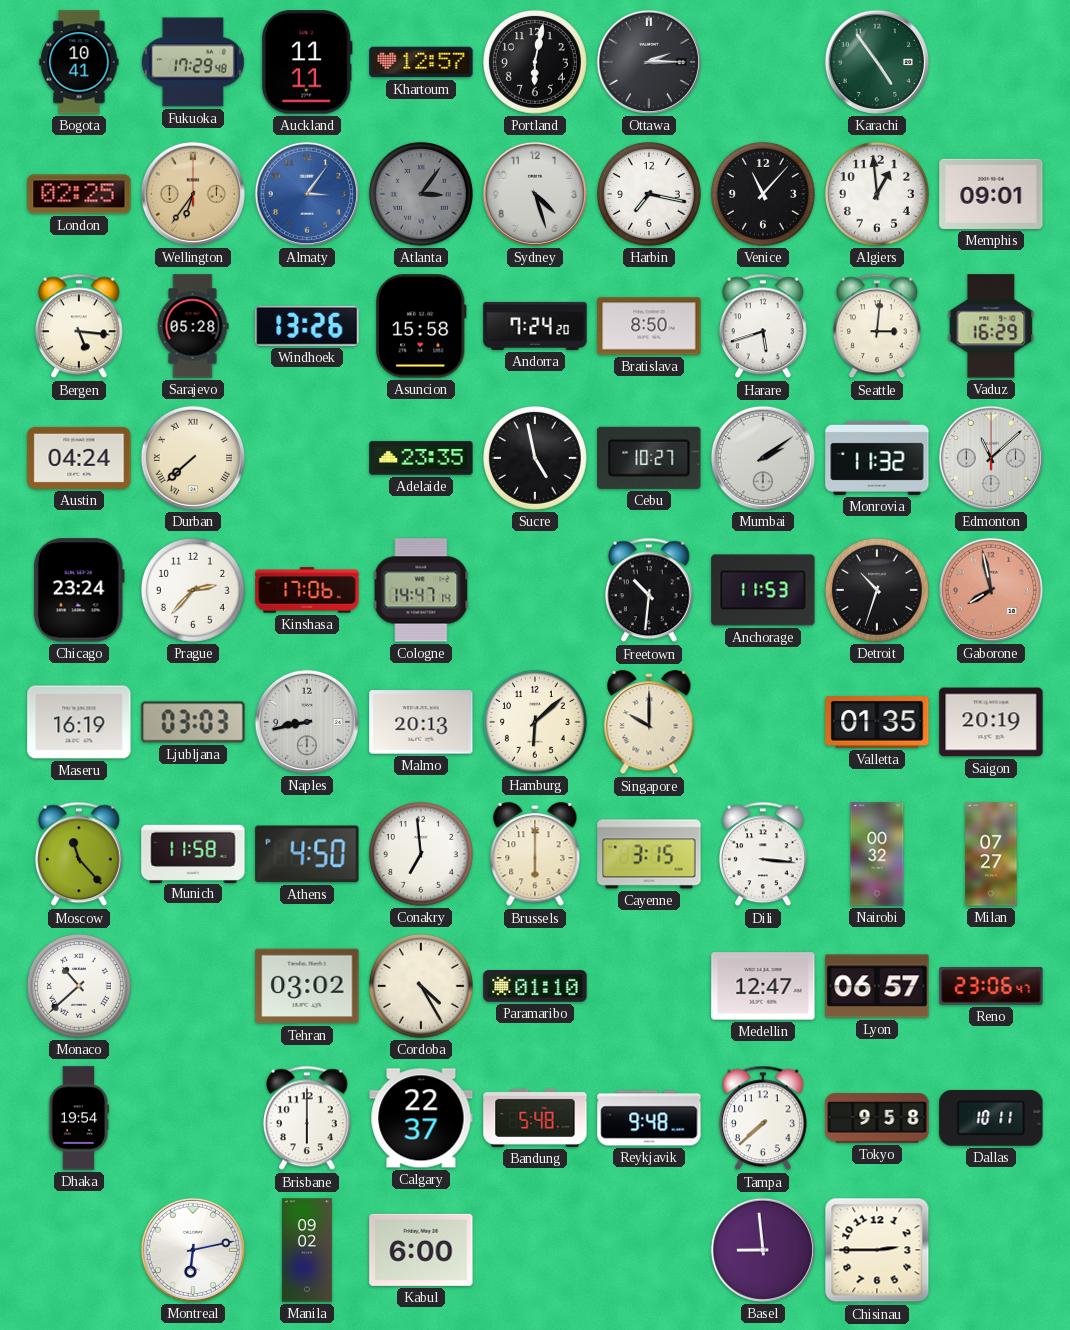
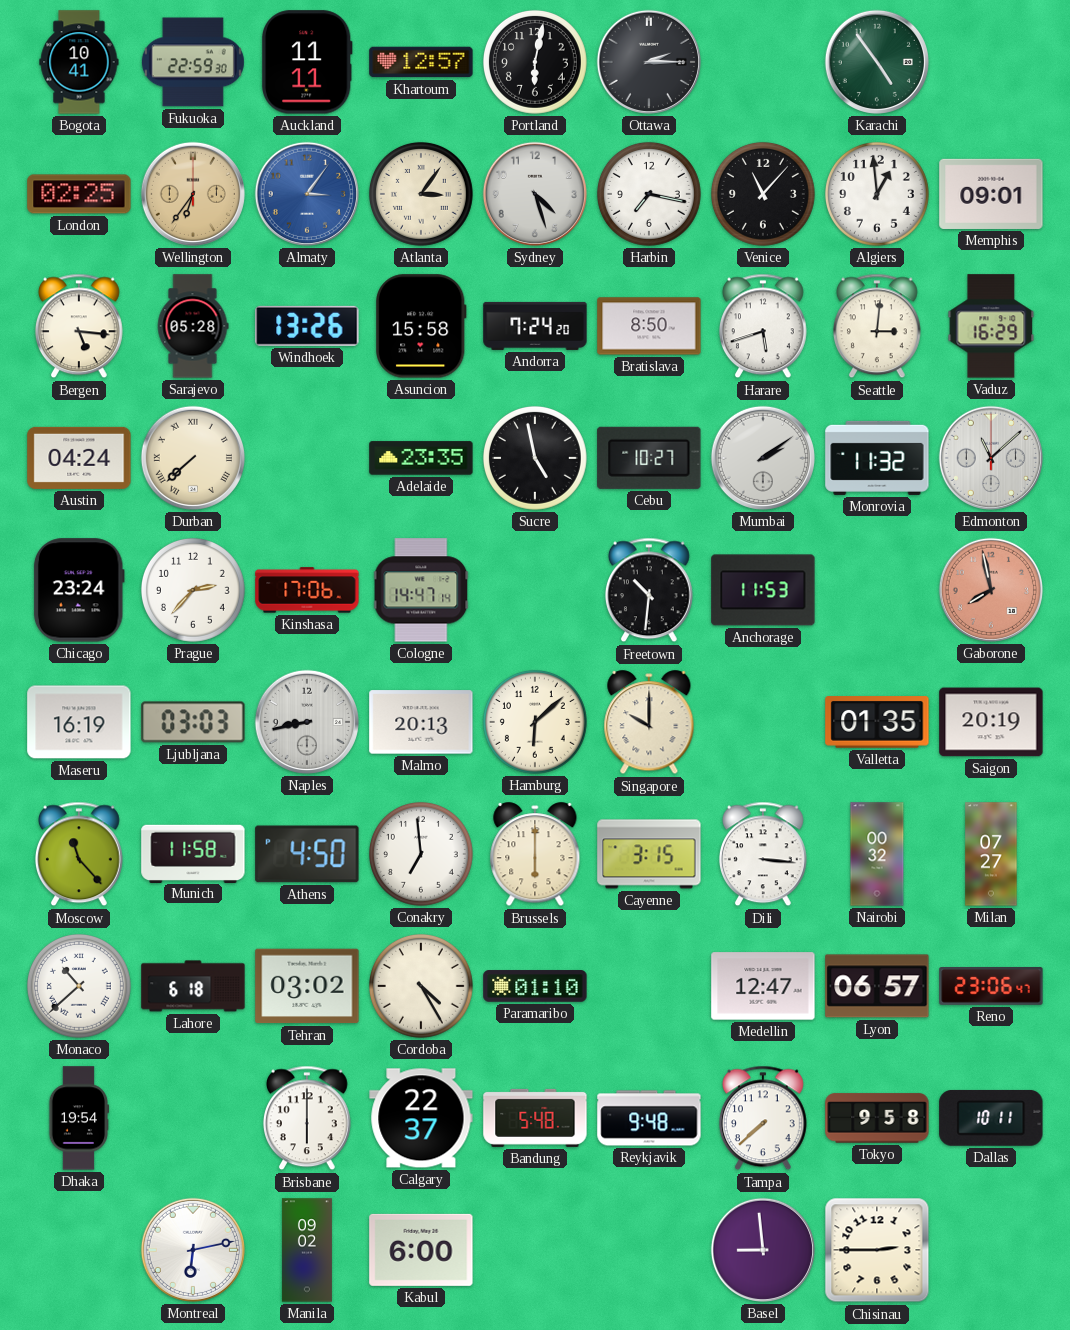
Fukuoka: 17:29 -> 22:59
Atlanta dial: grey -> cream
Detroit: 10:33 -> none
Lahore: none -> 6:18
